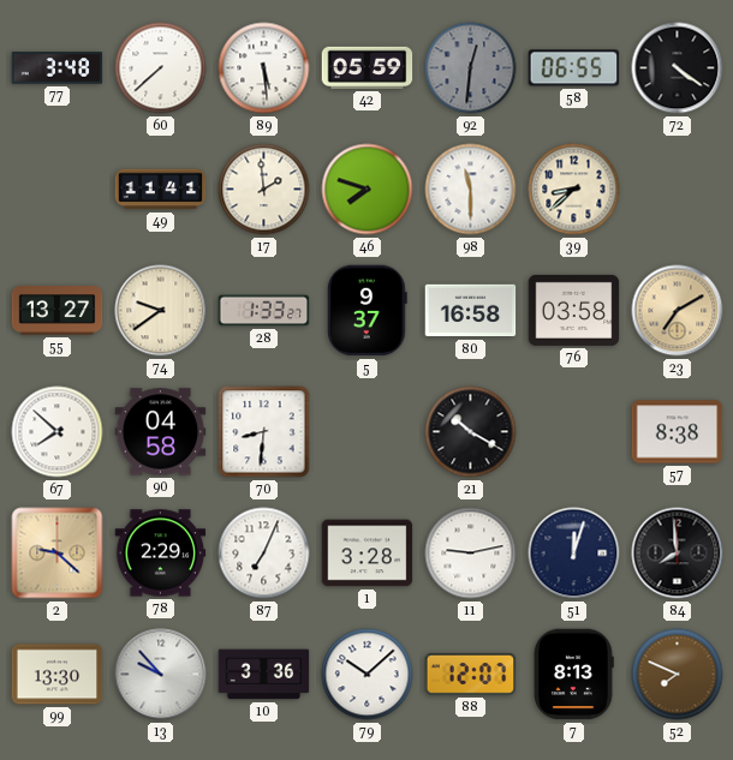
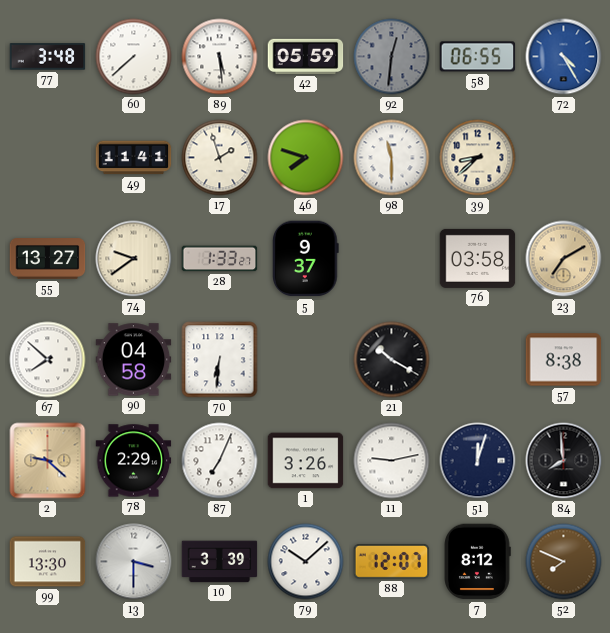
72: 4:21 -> 4:25
72 dial: black -> blue
17: 1:59 -> 1:57
80: 16:58 -> none
70: 8:31 -> 6:31
1: 3:28 -> 3:26
13: 9:53 -> 3:30
10: 3:36 -> 3:39
7: 8:13 -> 8:12
